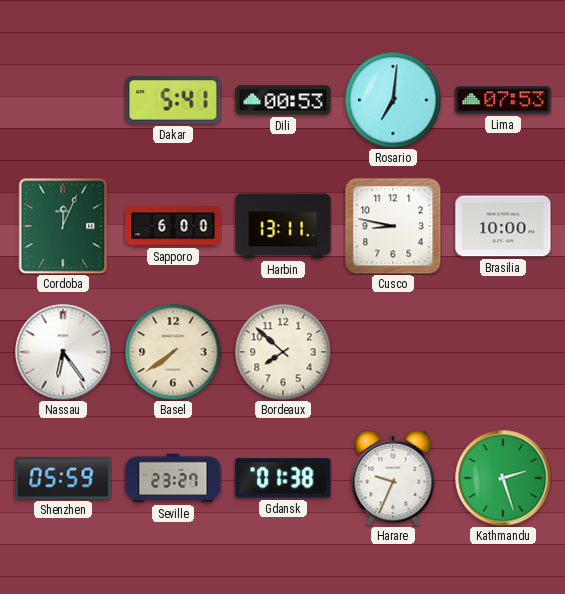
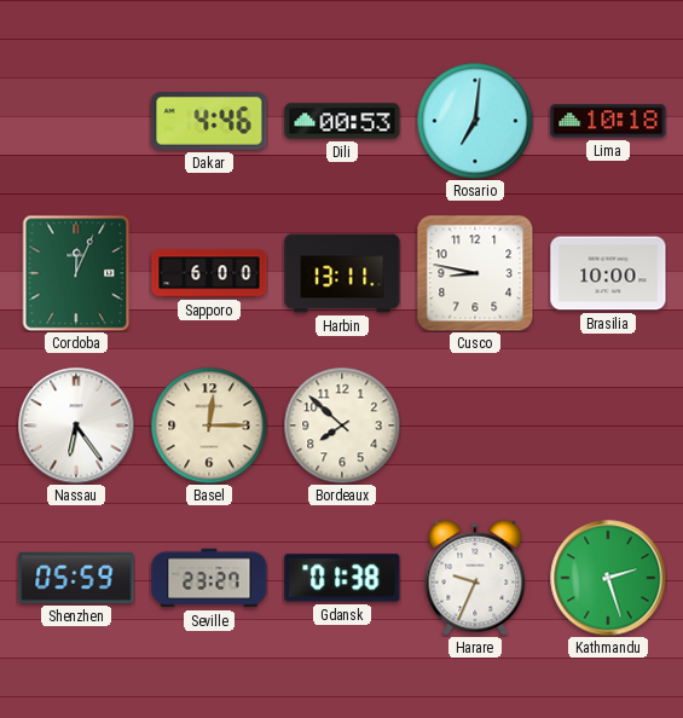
Dakar: 5:41 -> 4:46
Lima: 07:53 -> 10:18
Basel: 7:39 -> 12:15
